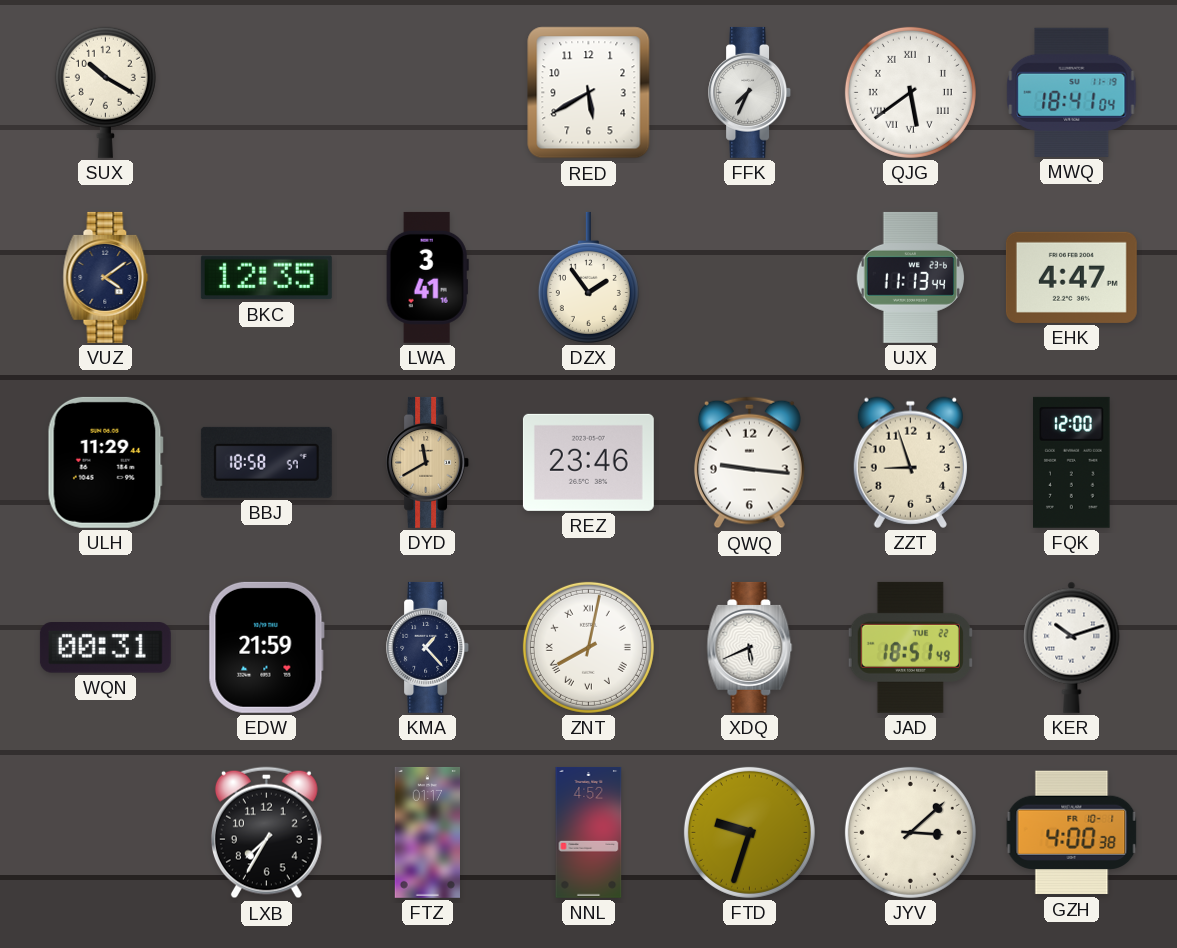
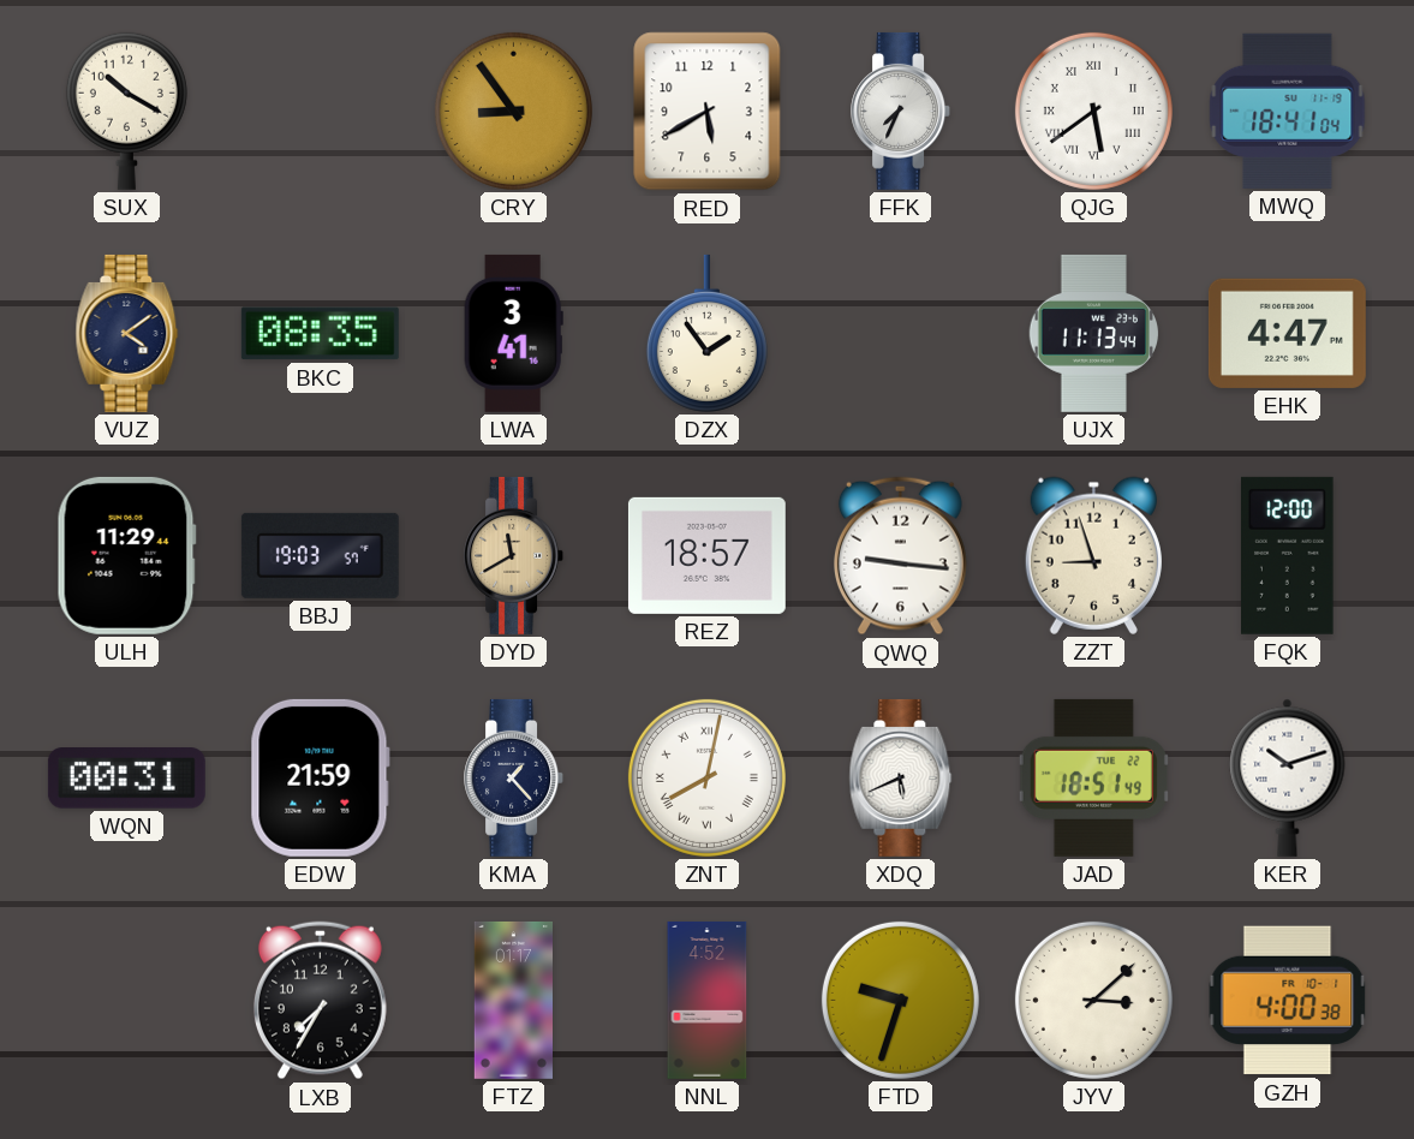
CRY: none -> 8:54
BKC: 12:35 -> 08:35
BBJ: 18:58 -> 19:03
REZ: 23:46 -> 18:57
